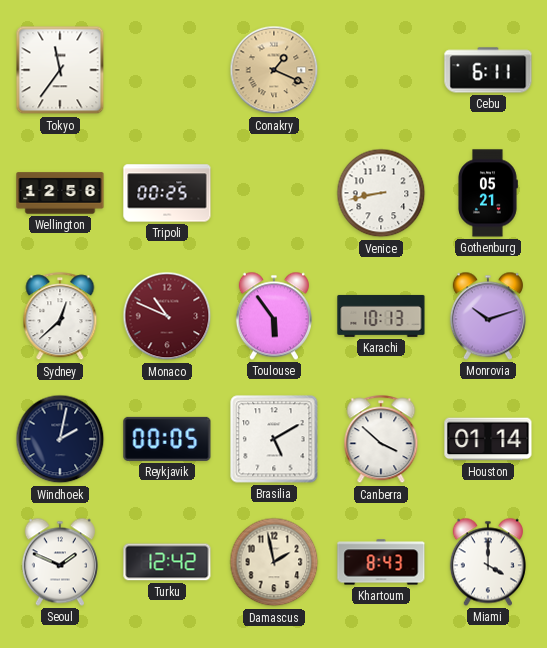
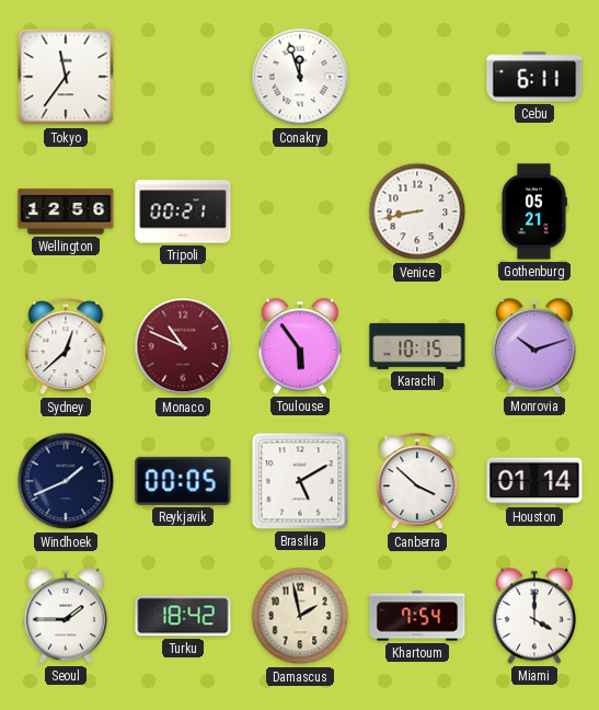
Conakry: 1:19 -> 11:57
Conakry dial: champagne -> white
Tripoli: 00:25 -> 00:21
Karachi: 10:13 -> 10:15
Windhoek: 2:02 -> 1:41
Seoul: 1:49 -> 1:45
Turku: 12:42 -> 18:42
Khartoum: 8:43 -> 7:54
